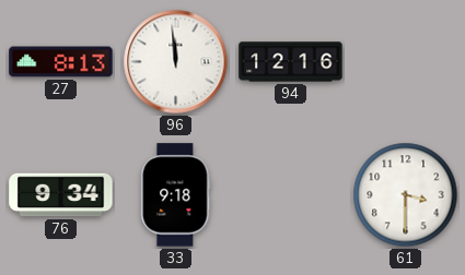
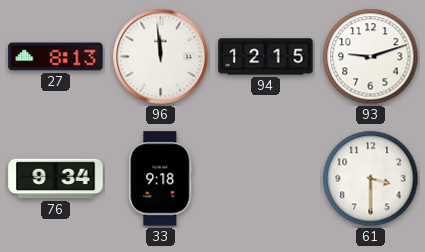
94: 12:16 -> 12:15
93: none -> 9:12
